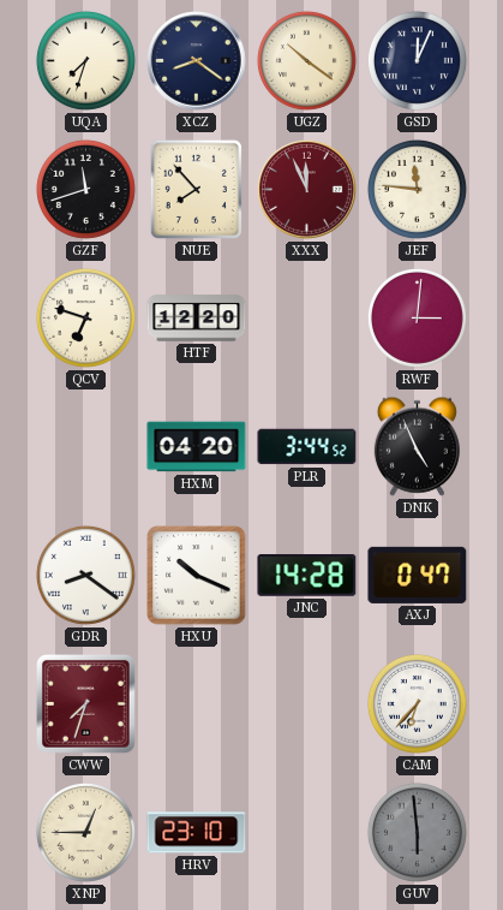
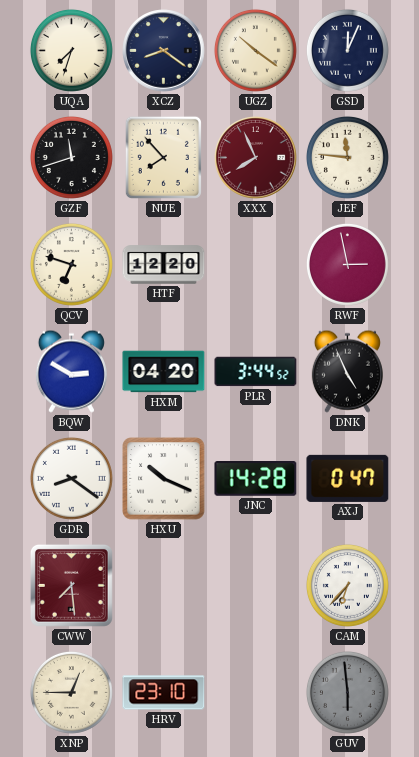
XXX: 11:56 -> 7:56
RWF: 3:01 -> 2:58
BQW: none -> 2:50
CWW: 7:33 -> 7:29
